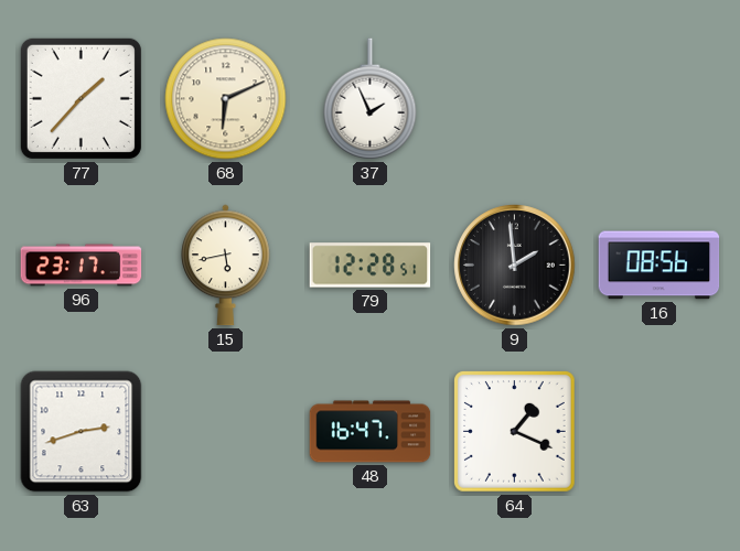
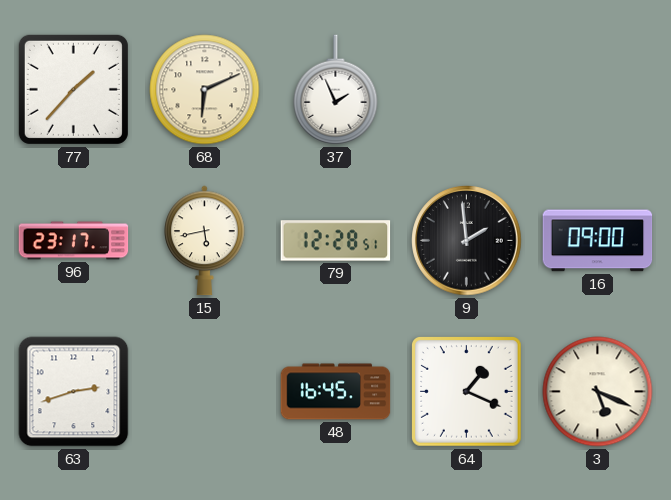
16: 08:56 -> 09:00
48: 16:47 -> 16:45
3: none -> 5:19
